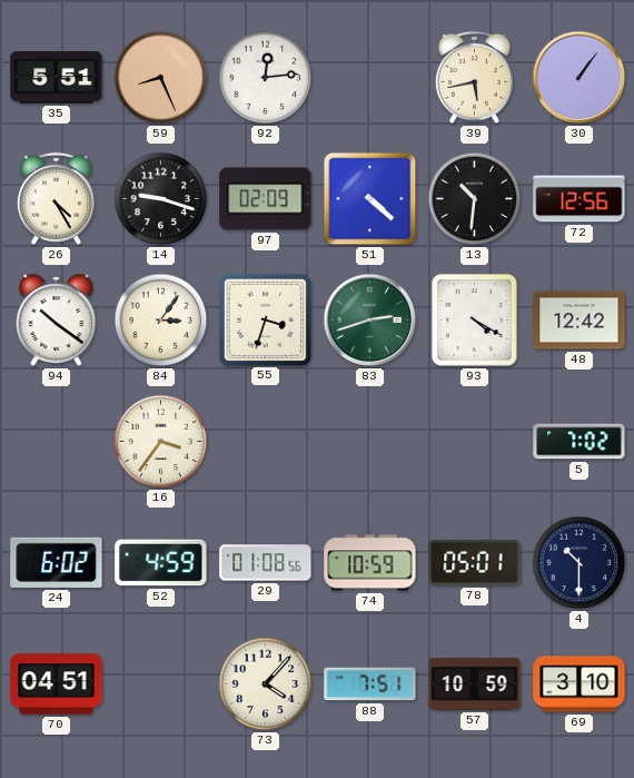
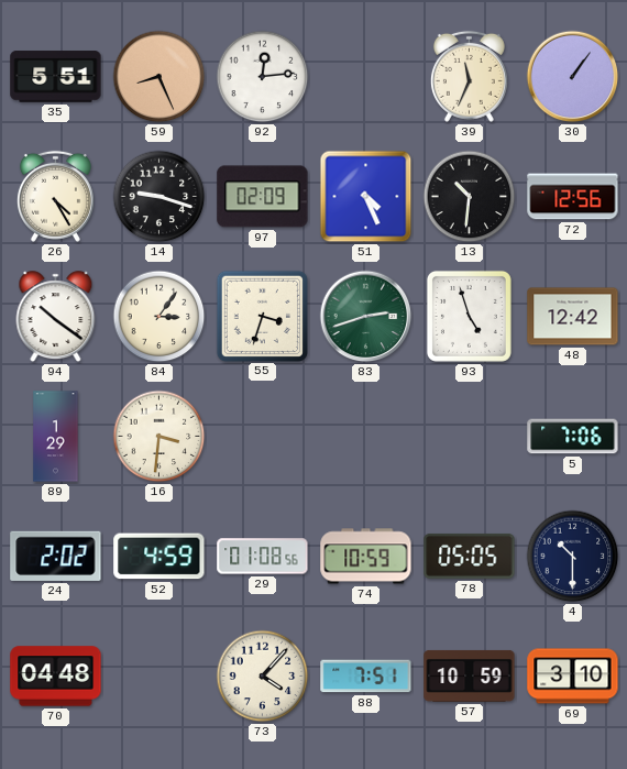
39: 5:43 -> 11:34
51: 4:22 -> 4:26
93: 4:20 -> 4:57
89: none -> 1:29
16: 3:36 -> 3:31
5: 7:02 -> 7:06
24: 6:02 -> 2:02
78: 05:01 -> 05:05
70: 04:51 -> 04:48
